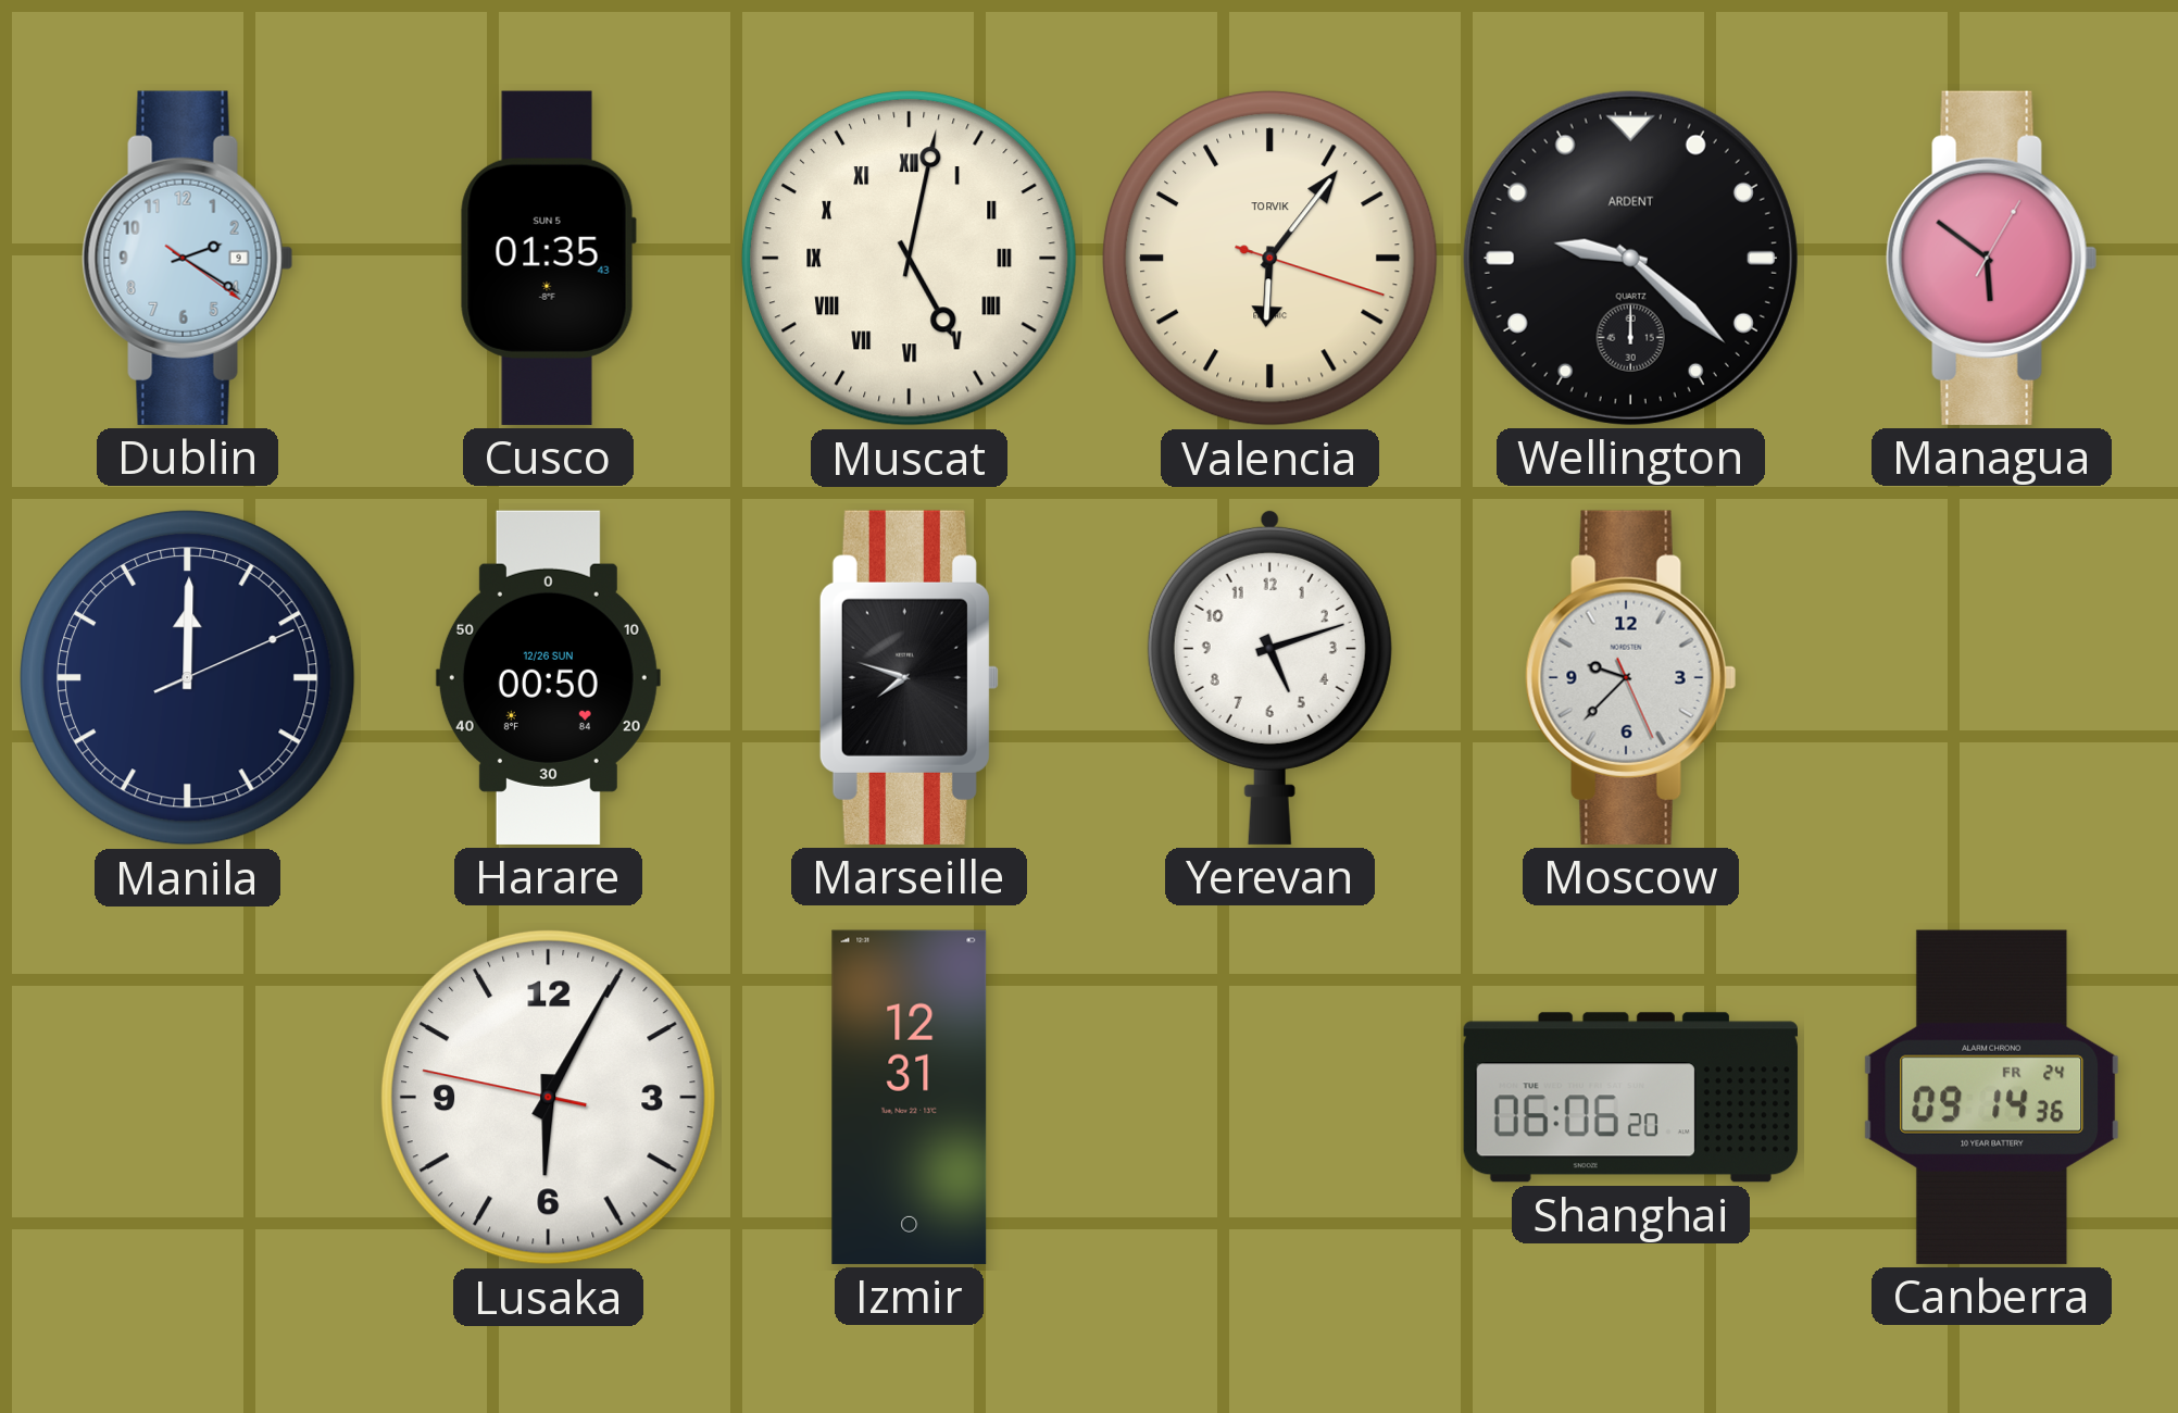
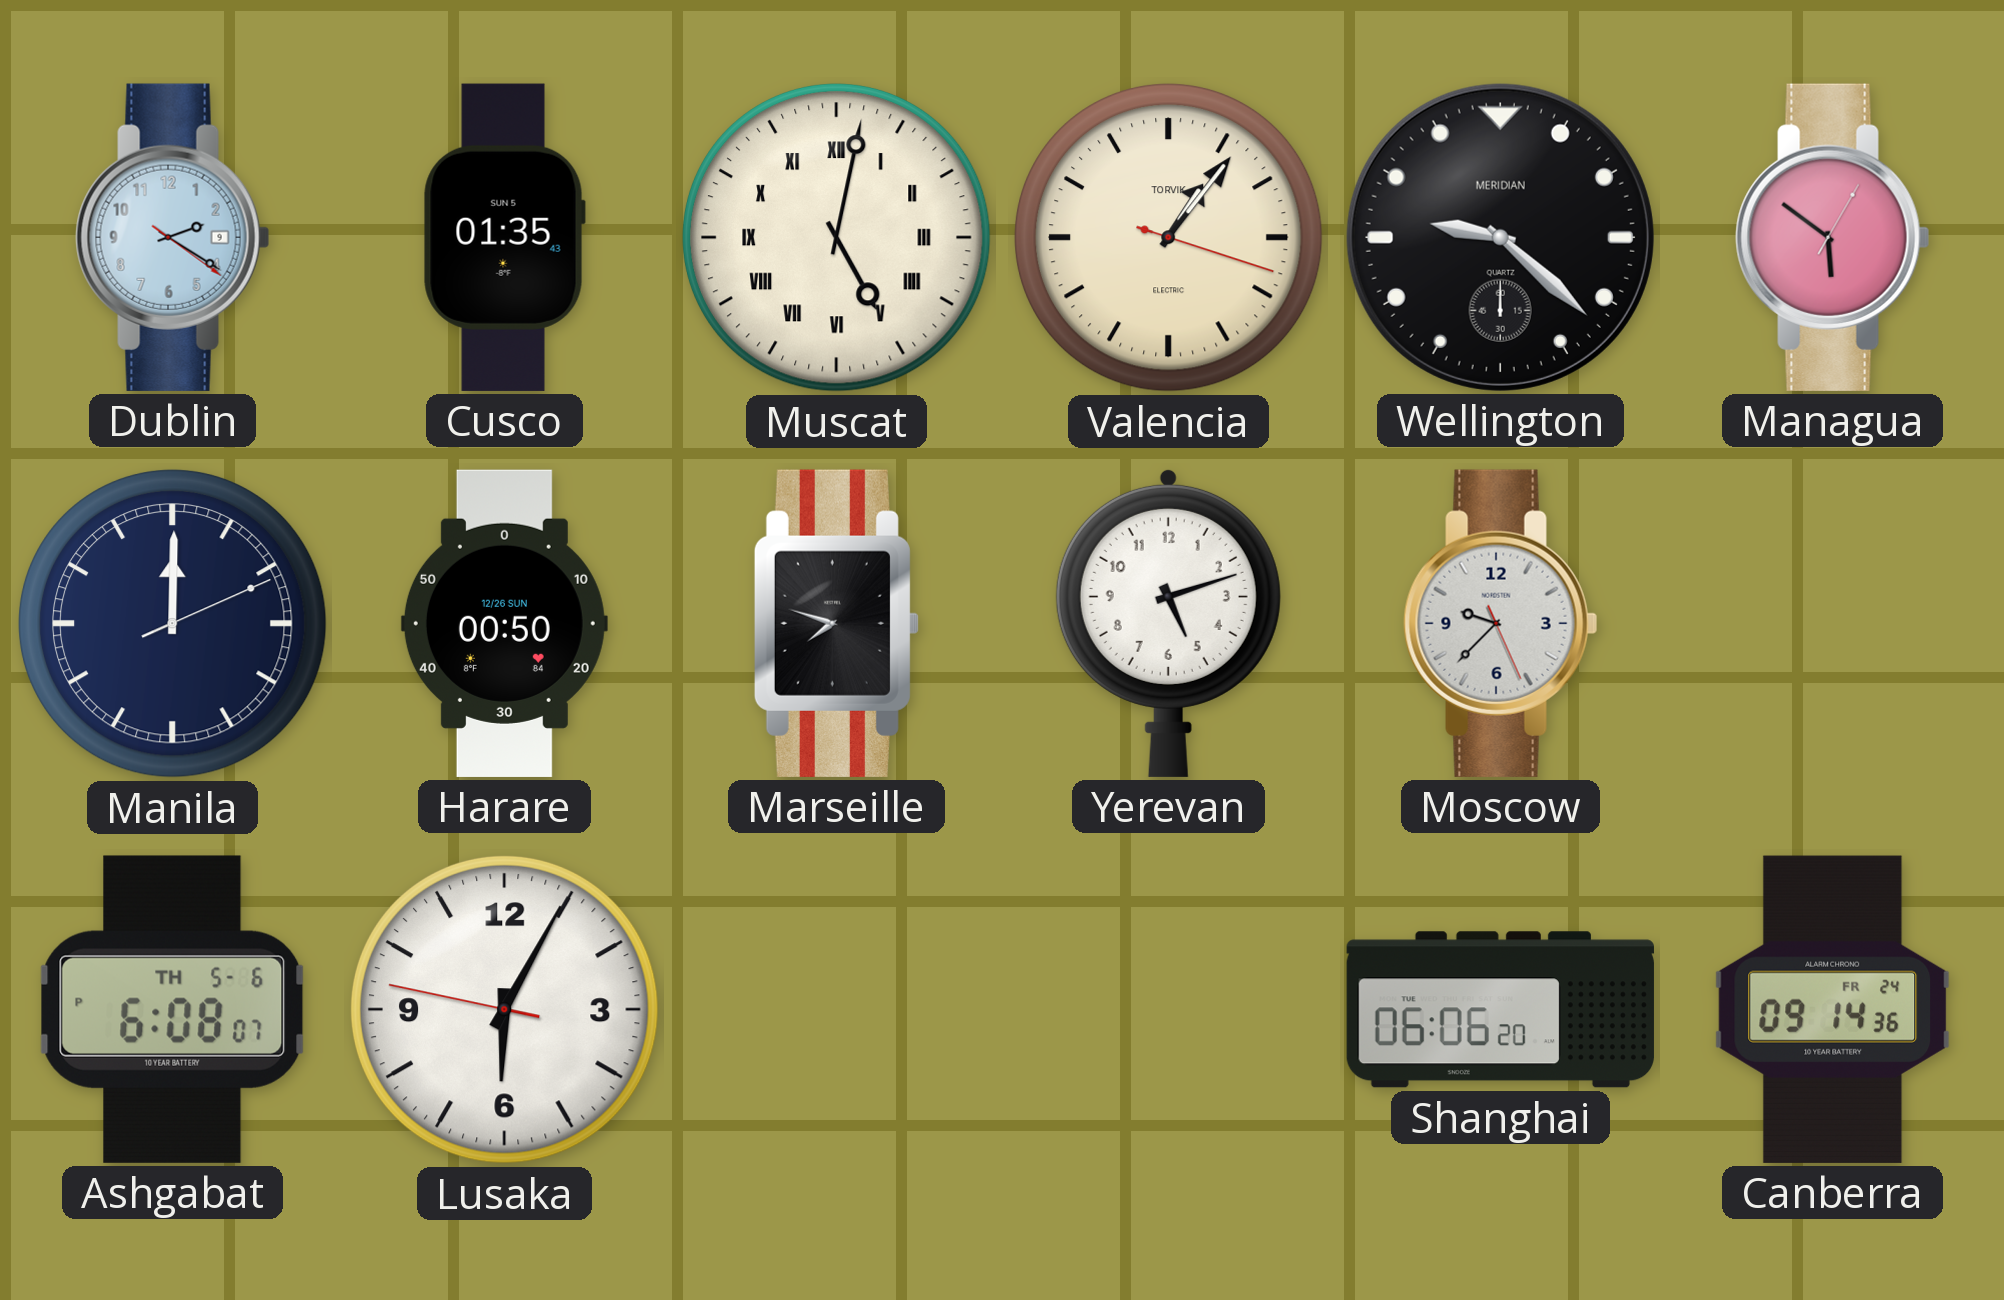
Valencia: 6:06 -> 1:06
Wellington brand: ARDENT -> MERIDIAN
Ashgabat: none -> 6:08
Izmir: 12:31 -> none
